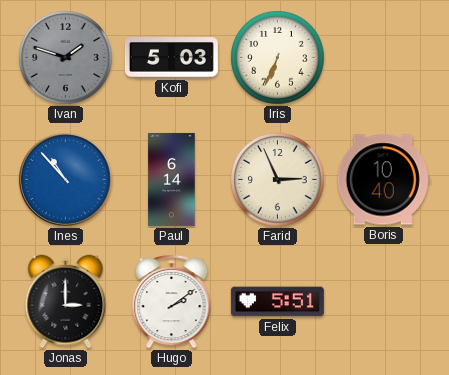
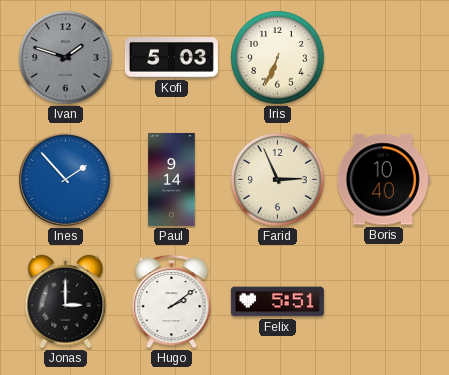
Ines: 10:53 -> 1:53
Paul: 6:14 -> 9:14
